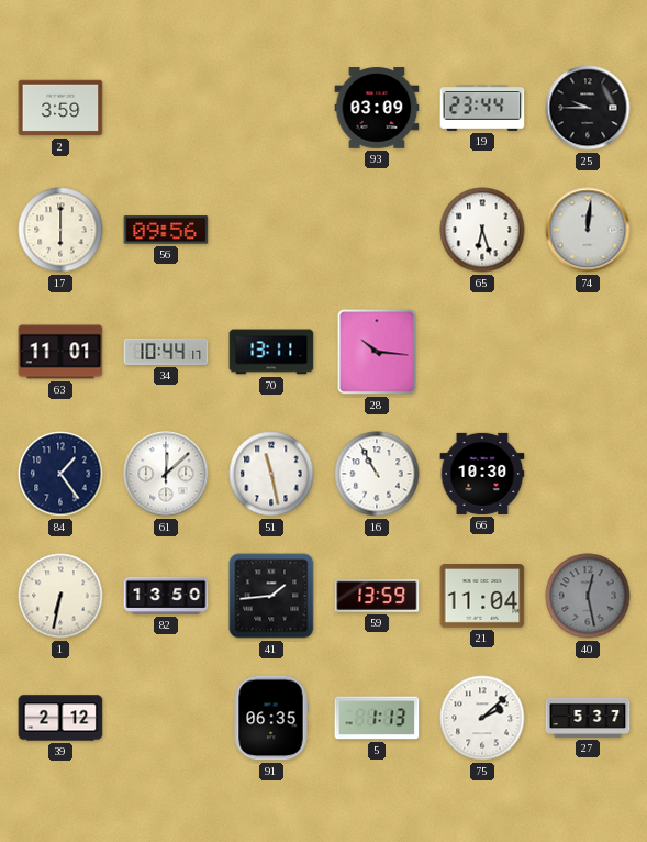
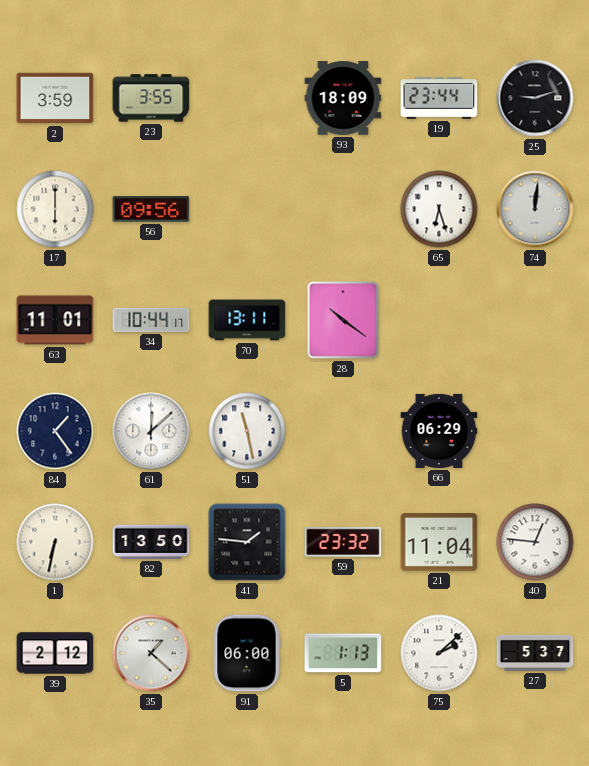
23: none -> 3:55
93: 03:09 -> 18:09
25: 9:45 -> 9:12
28: 10:16 -> 10:21
16: 10:55 -> none
66: 10:30 -> 06:29
41: 1:44 -> 1:46
59: 13:59 -> 23:32
40: 12:28 -> 12:46
40 dial: grey -> white
35: none -> 1:22
91: 06:35 -> 06:00
